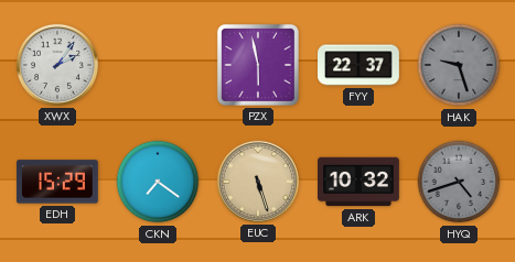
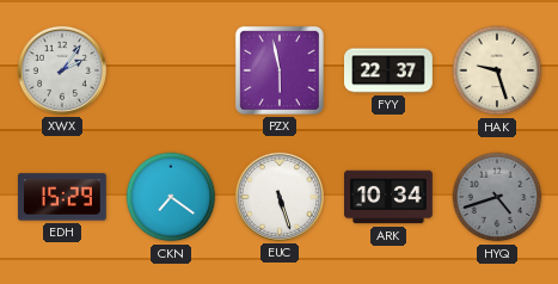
HAK dial: grey -> cream
EUC dial: champagne -> white
ARK: 10:32 -> 10:34
